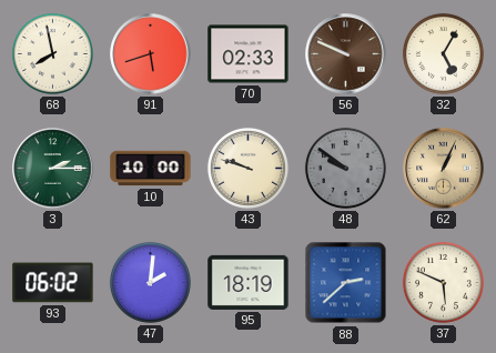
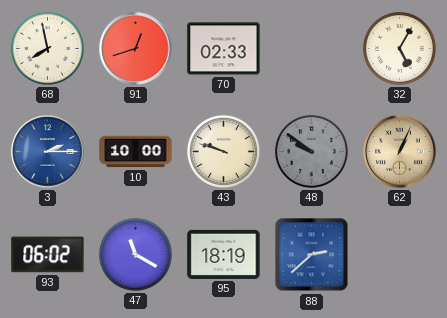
91: 5:42 -> 12:42
56: 9:49 -> none
3 dial: green -> blue
47: 2:01 -> 11:20
37: 5:49 -> none
